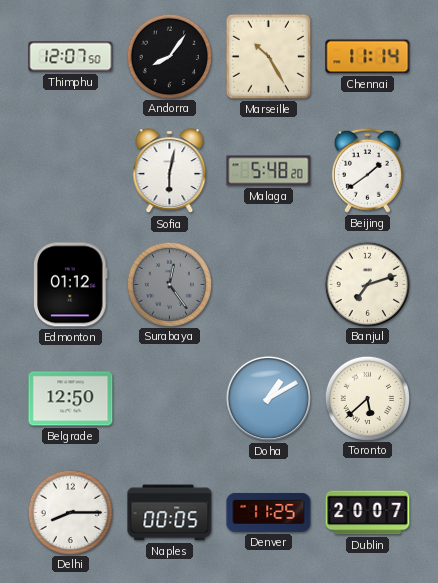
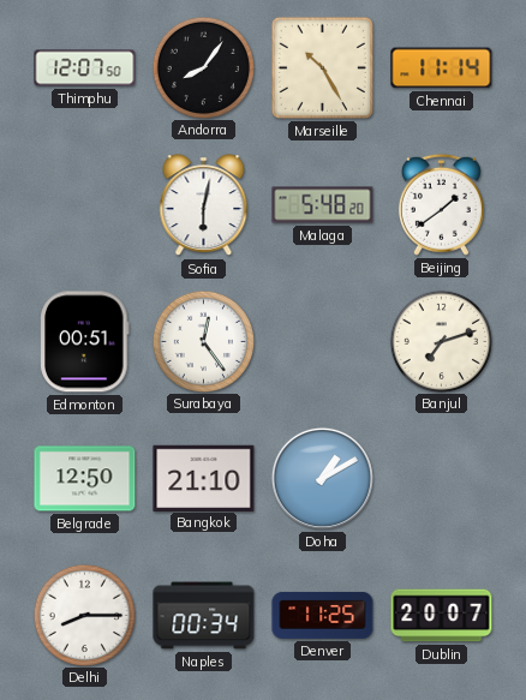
Edmonton: 01:12 -> 00:51
Surabaya dial: grey -> white
Bangkok: none -> 21:10
Toronto: 5:38 -> none
Naples: 00:05 -> 00:34
